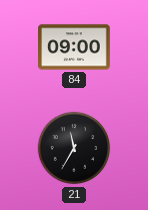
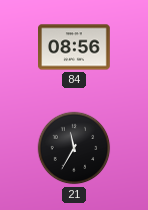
84: 09:00 -> 08:56
